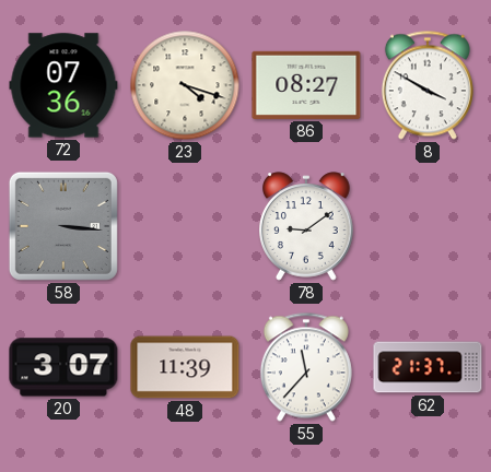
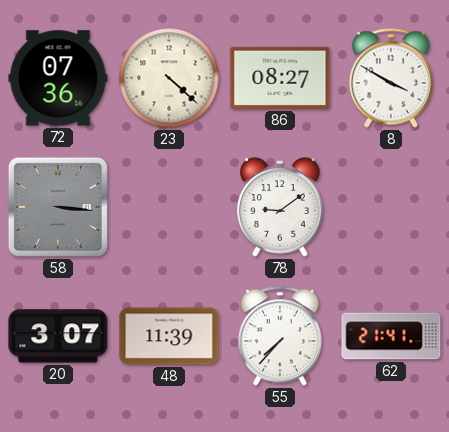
23: 4:18 -> 4:22
55: 11:37 -> 7:37
62: 21:37 -> 21:41
